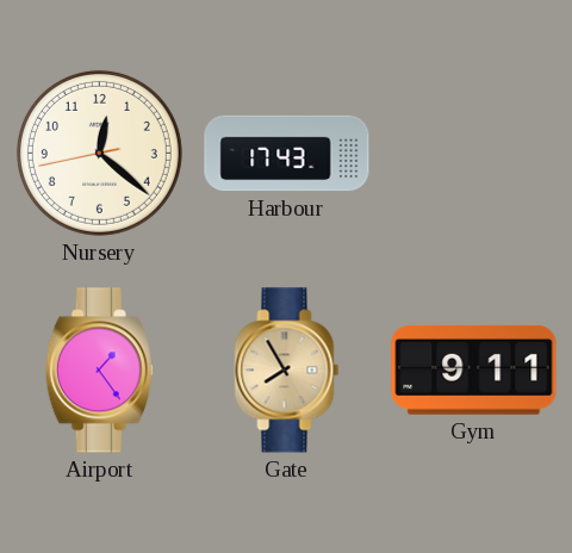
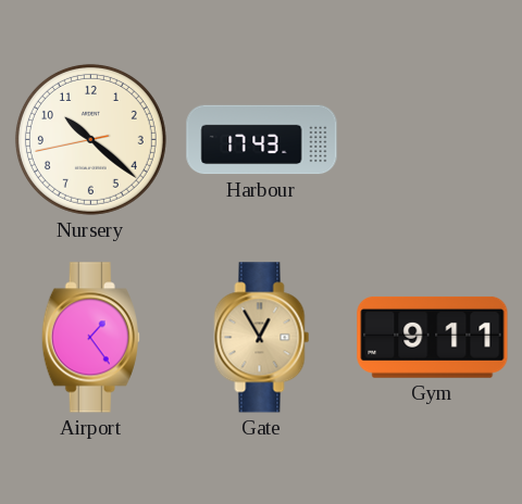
Nursery: 12:21 -> 10:21
Gate: 7:55 -> 12:55
